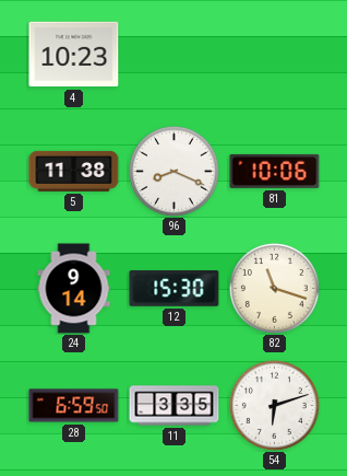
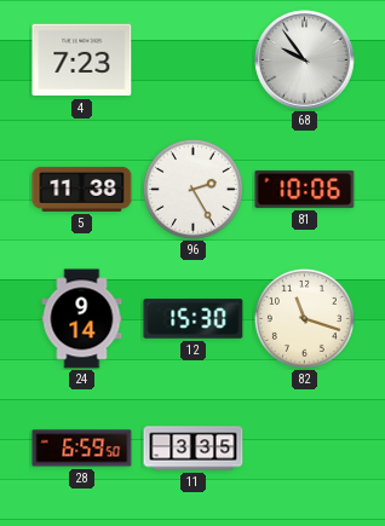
4: 10:23 -> 7:23
68: none -> 9:54
96: 8:19 -> 2:25
54: 6:12 -> none
